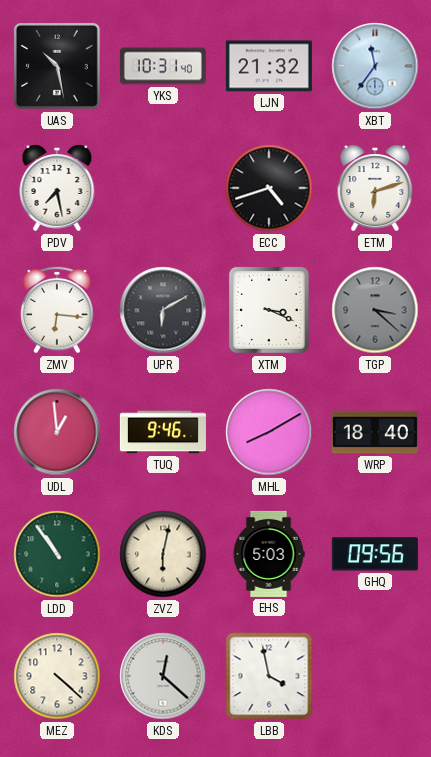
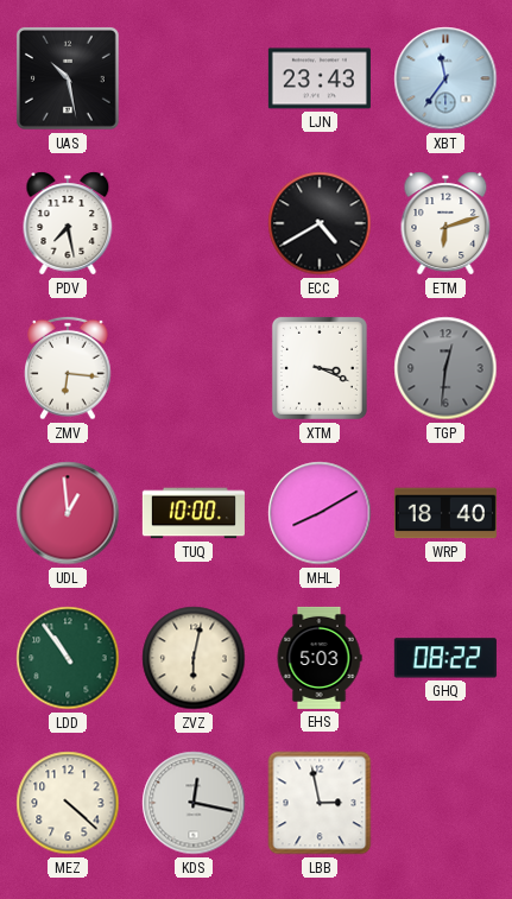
YKS: 10:31 -> none
LJN: 21:32 -> 23:43
ECC: 4:42 -> 4:40
UPR: 6:10 -> none
TGP: 3:22 -> 12:31
TUQ: 9:46 -> 10:00
GHQ: 09:56 -> 08:22
KDS: 12:22 -> 12:17
LBB: 3:58 -> 2:58
